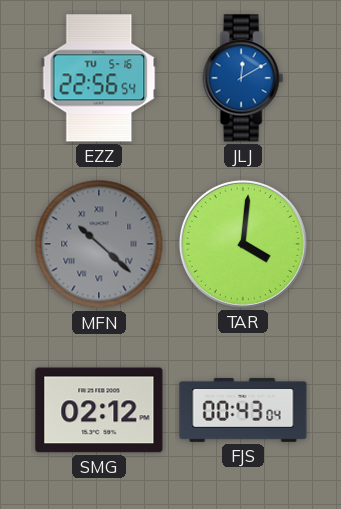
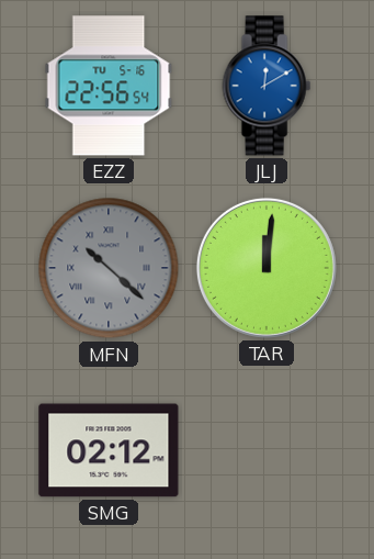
TAR: 4:01 -> 12:01
FJS: 00:43 -> none
